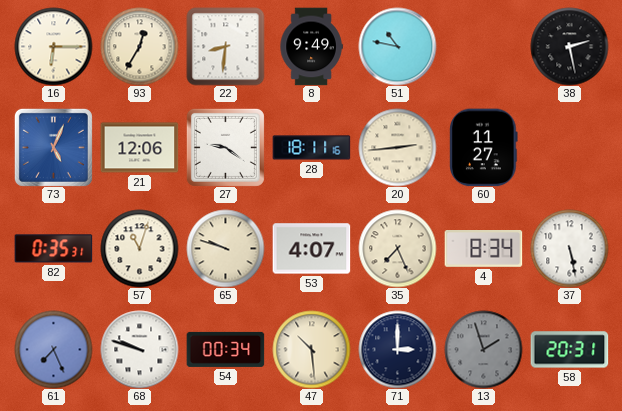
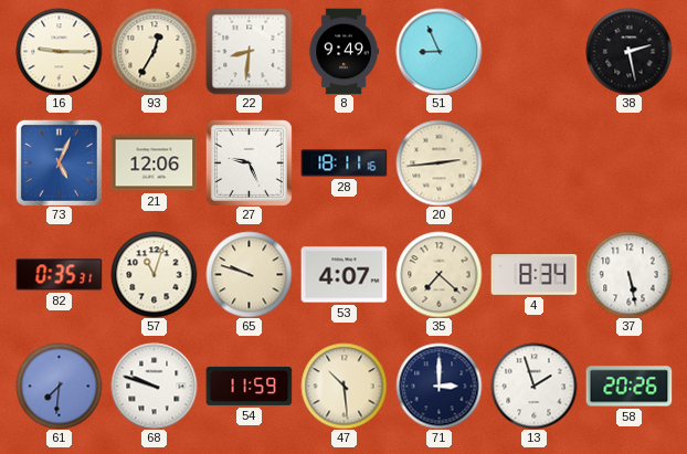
16: 6:15 -> 9:15
51: 10:47 -> 8:56
27: 9:21 -> 9:26
60: 11:27 -> none
35: 7:26 -> 7:22
61: 7:26 -> 7:31
54: 00:34 -> 11:59
13 dial: grey -> white
58: 20:31 -> 20:26
